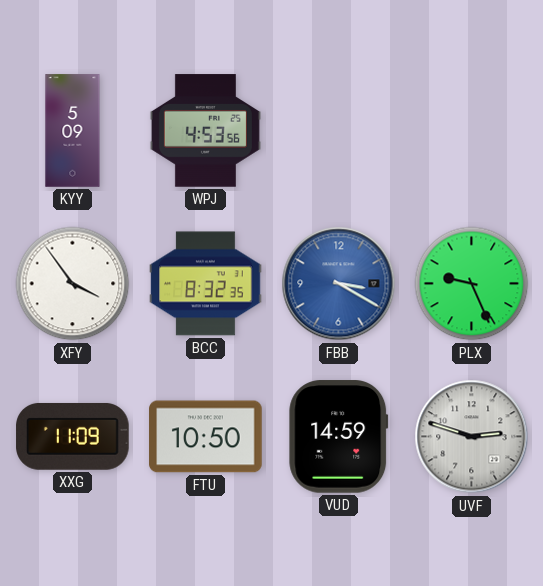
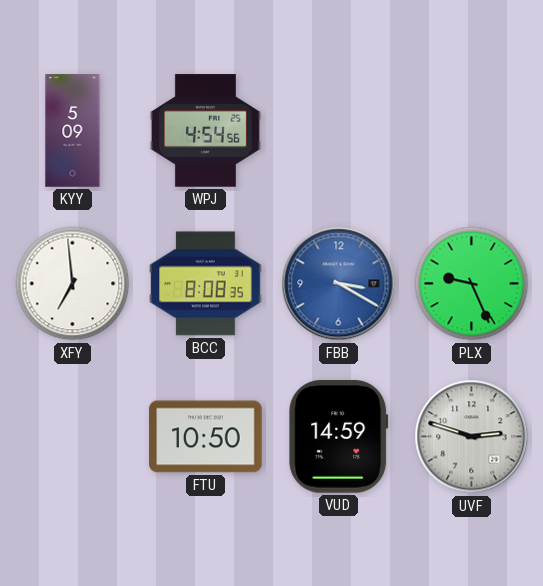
WPJ: 4:53 -> 4:54
XFY: 3:54 -> 6:59
BCC: 8:32 -> 8:08
XXG: 11:09 -> none
